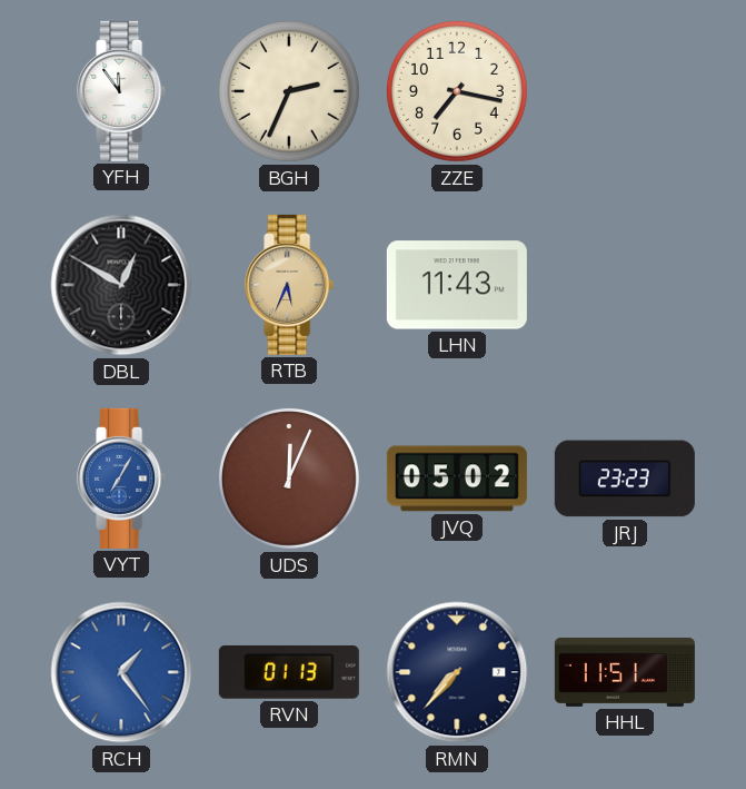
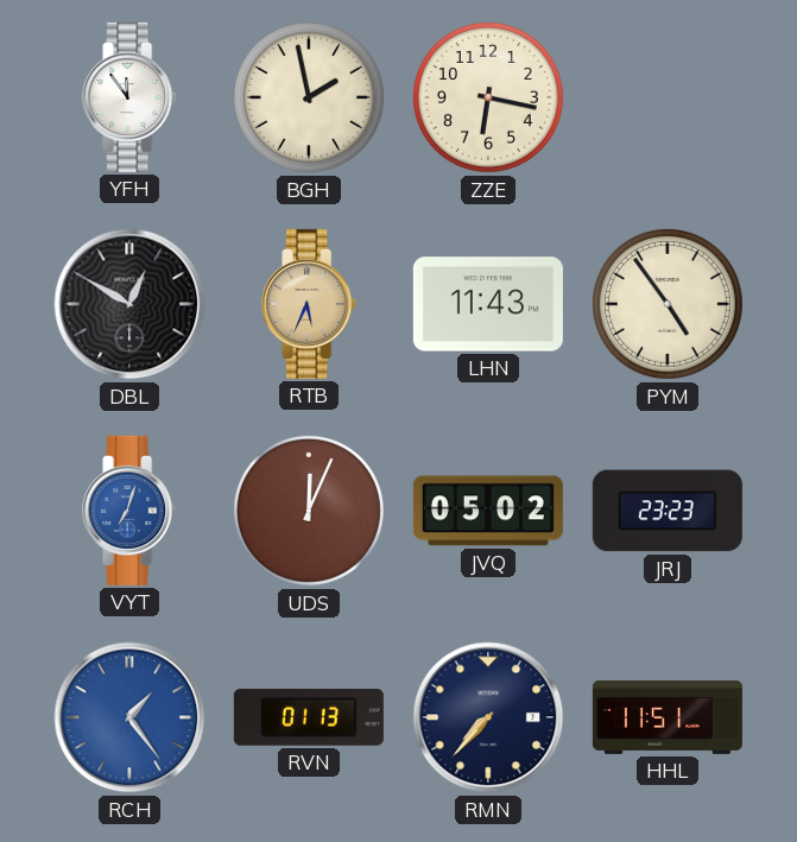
BGH: 2:34 -> 1:58
ZZE: 7:17 -> 6:17
PYM: none -> 4:54
VYT: 7:05 -> 7:03
